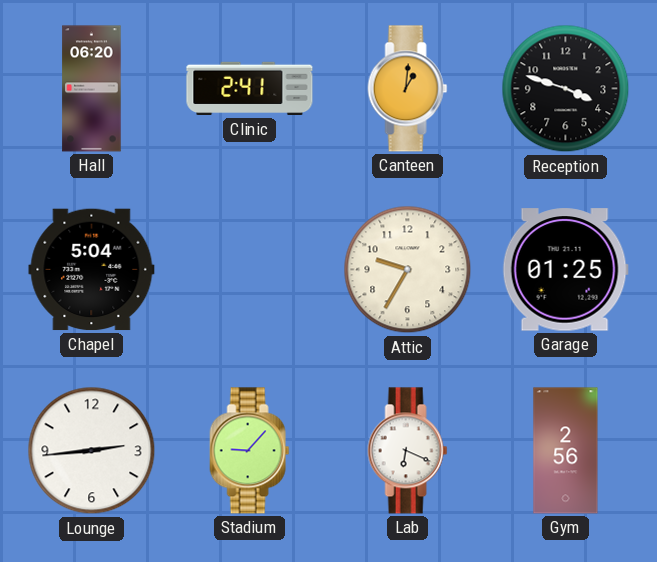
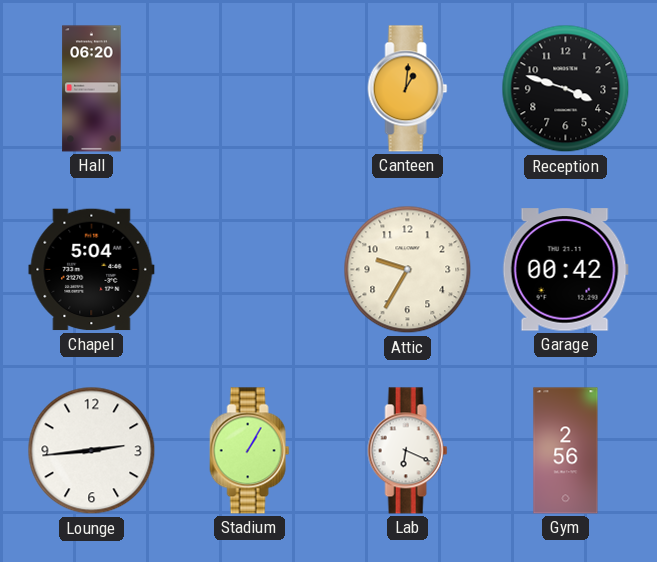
Clinic: 2:41 -> none
Garage: 01:25 -> 00:42
Stadium: 9:07 -> 1:05
